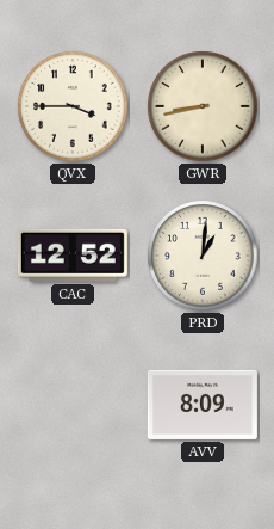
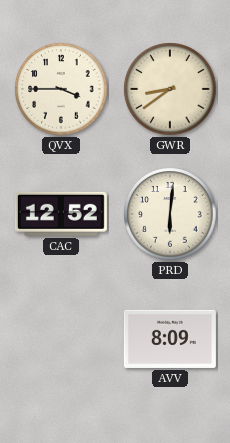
GWR: 8:43 -> 8:39
PRD: 1:01 -> 6:01
